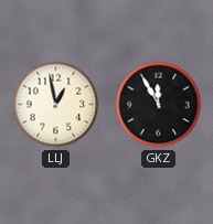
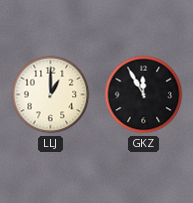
LLJ: 12:58 -> 1:00
